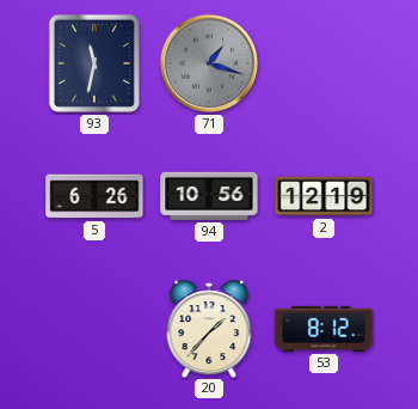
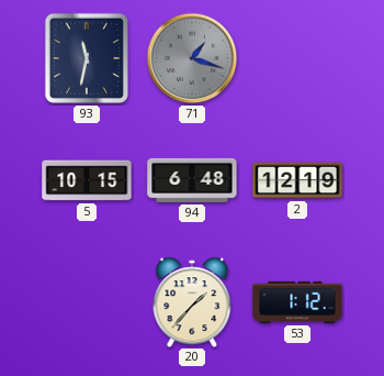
5: 6:26 -> 10:15
94: 10:56 -> 6:48
53: 8:12 -> 1:12
